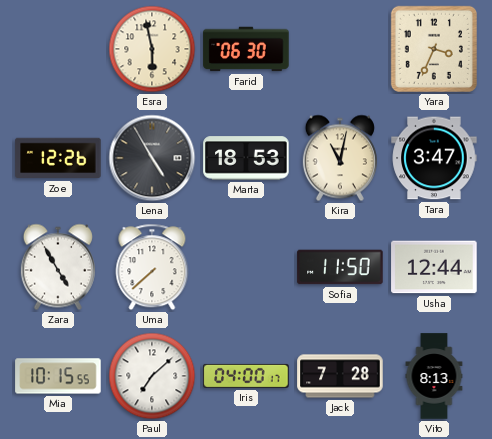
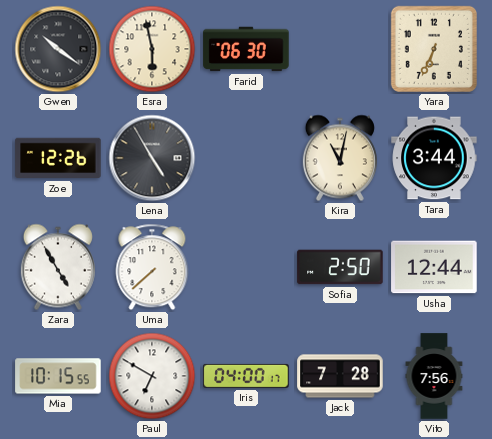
Gwen: none -> 10:21
Yara: 3:34 -> 6:34
Marta: 18:53 -> none
Tara: 3:47 -> 3:44
Sofia: 11:50 -> 2:50
Paul: 7:08 -> 6:50
Vito: 8:13 -> 7:56
